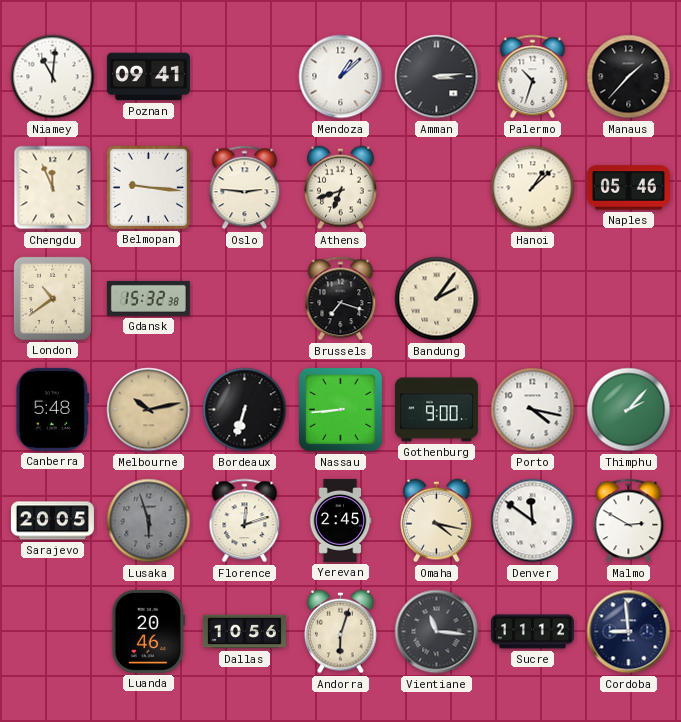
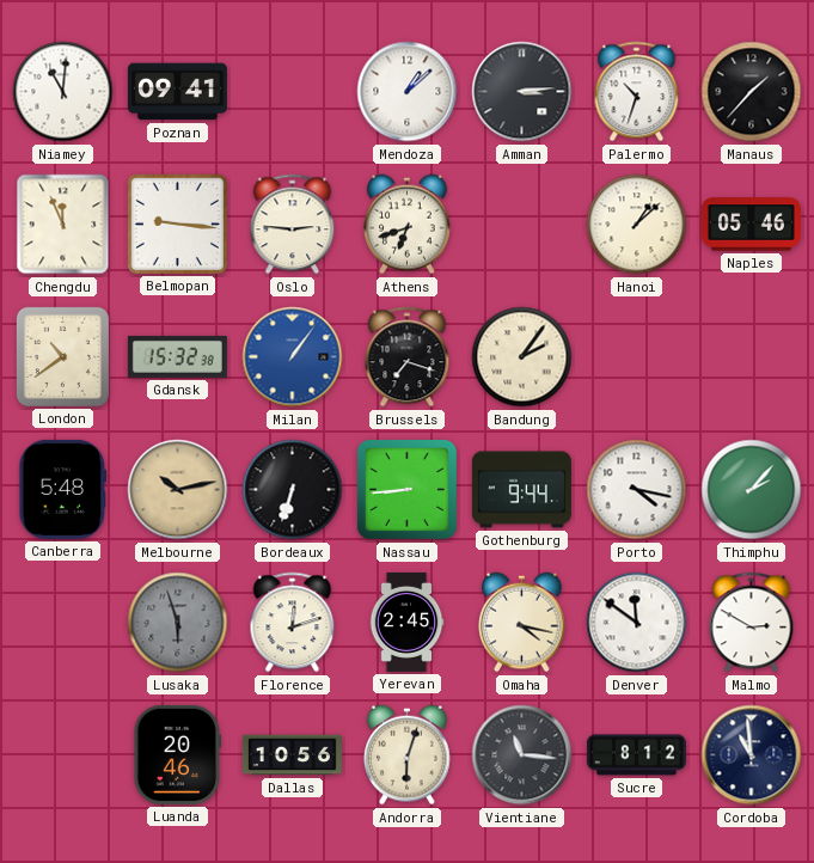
Milan: none -> 1:06
Gothenburg: 9:00 -> 9:44
Sarajevo: 20:05 -> none
Sucre: 11:12 -> 8:12
Cordoba: 8:59 -> 10:59
